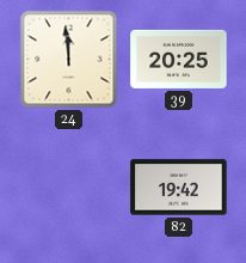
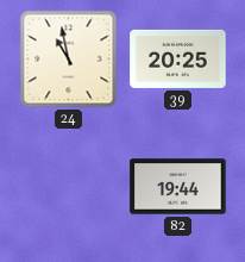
24: 11:59 -> 10:58
82: 19:42 -> 19:44
